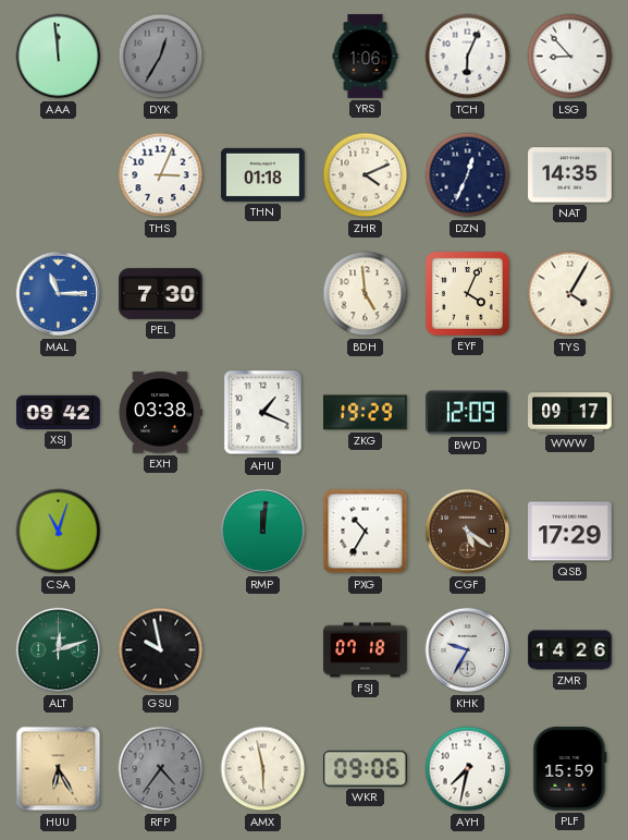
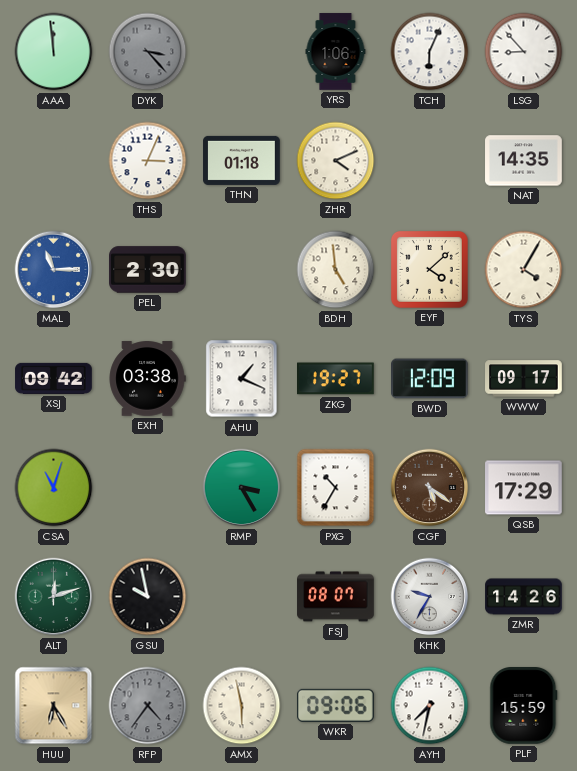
DYK: 12:35 -> 3:23
DZN: 12:34 -> none
PEL: 7:30 -> 2:30
EYF: 4:04 -> 4:08
ZKG: 19:29 -> 19:27
RMP: 12:01 -> 3:25
FSJ: 07:18 -> 08:07
